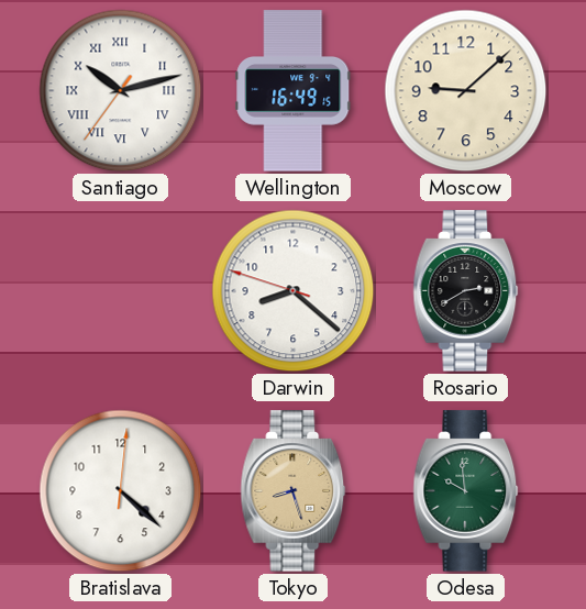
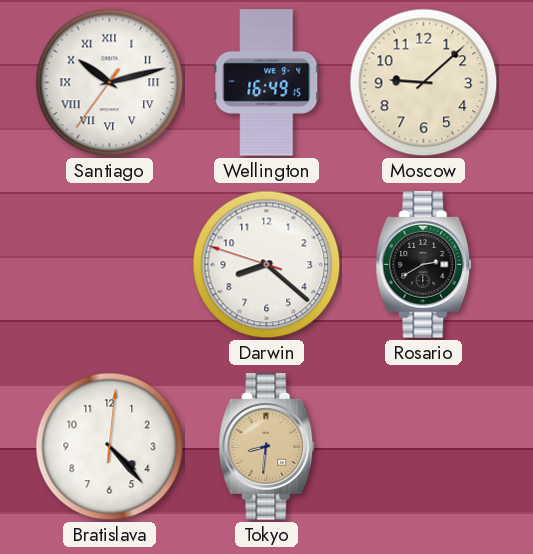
Bratislava: 4:22 -> 4:23
Tokyo: 8:27 -> 8:31
Odesa: 9:59 -> none
